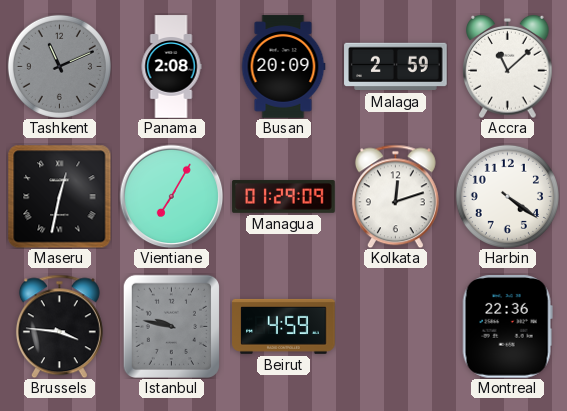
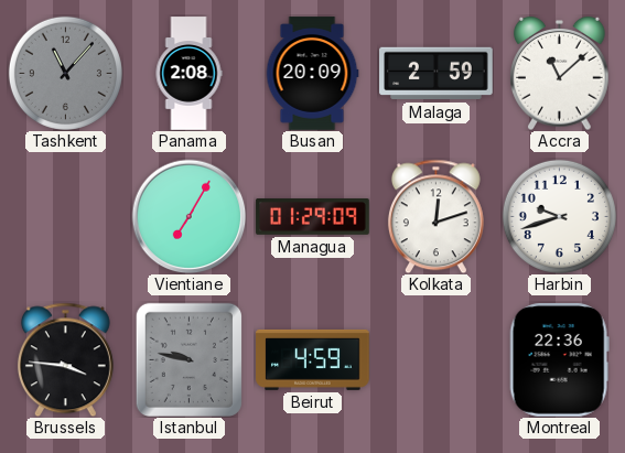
Tashkent: 11:11 -> 11:07
Maseru: 12:32 -> none
Harbin: 4:21 -> 9:42
